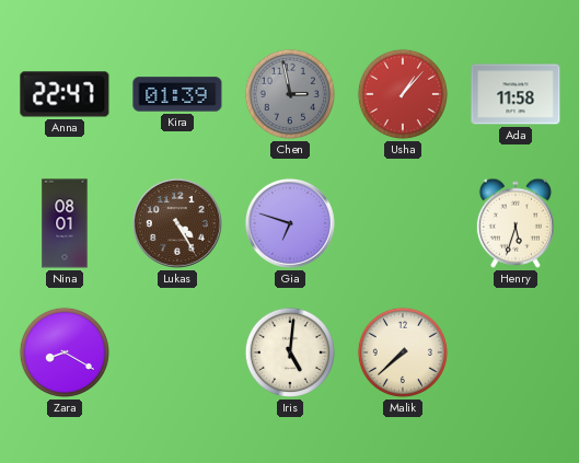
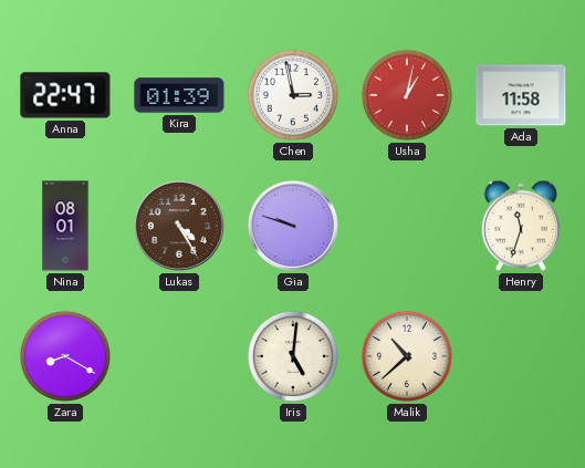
Chen dial: grey -> white
Usha: 1:07 -> 1:02
Gia: 6:48 -> 9:48
Henry: 5:33 -> 11:33
Malik: 7:38 -> 10:38
